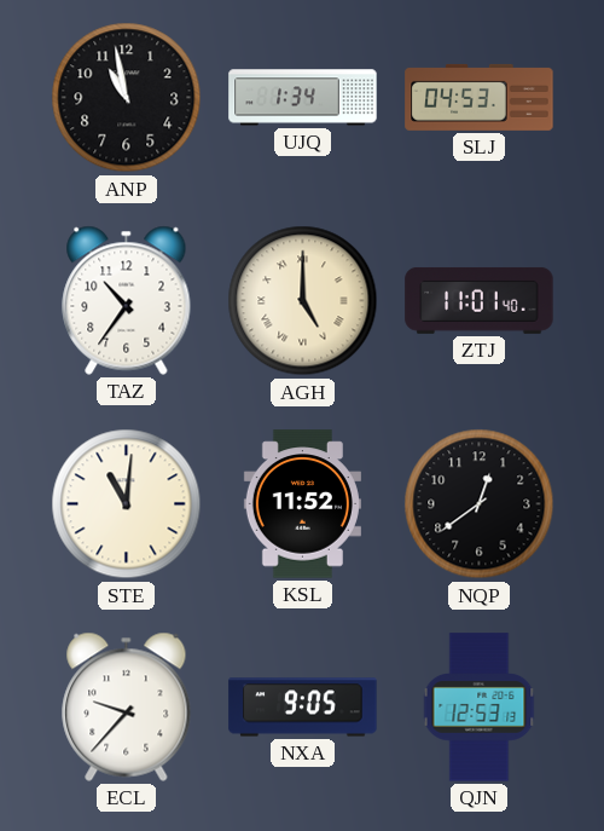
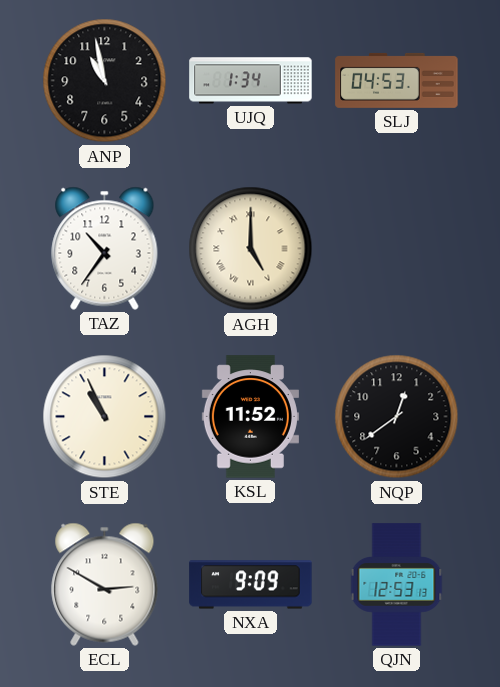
ZTJ: 11:01 -> none
STE: 11:01 -> 10:56
ECL: 9:37 -> 2:50
NXA: 9:05 -> 9:09
